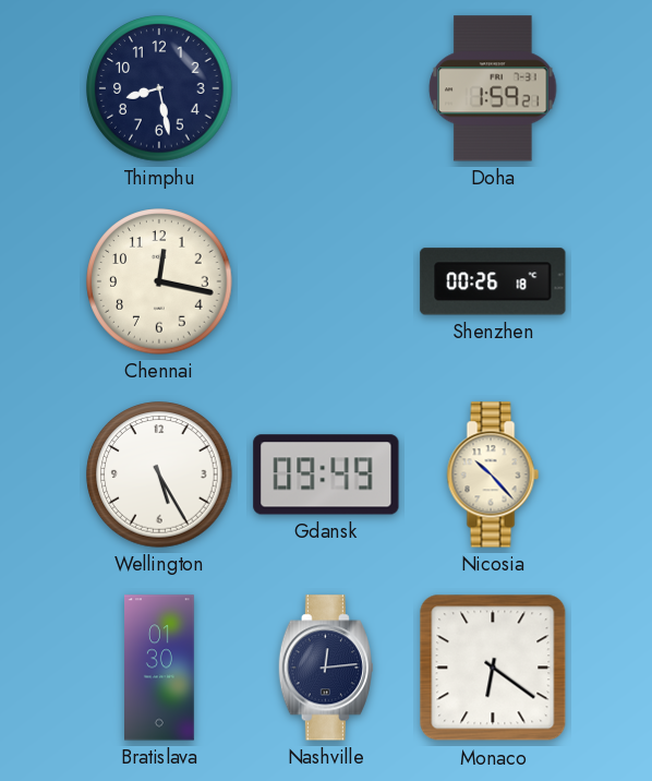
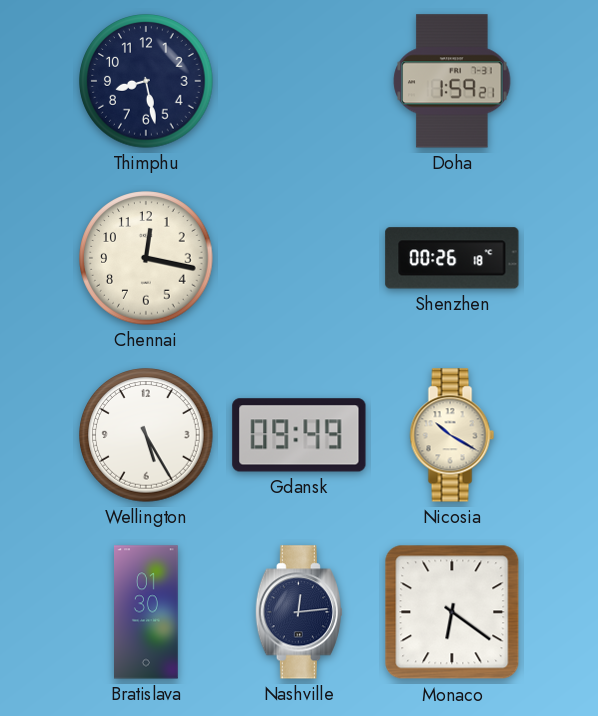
Nicosia: 10:23 -> 10:20
